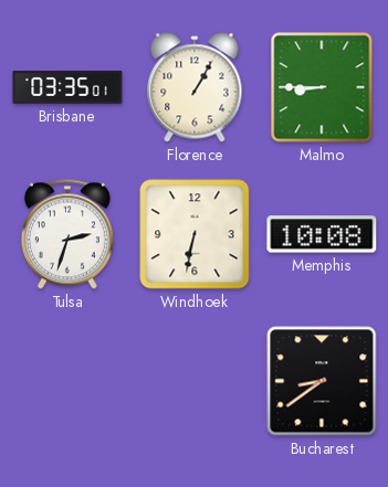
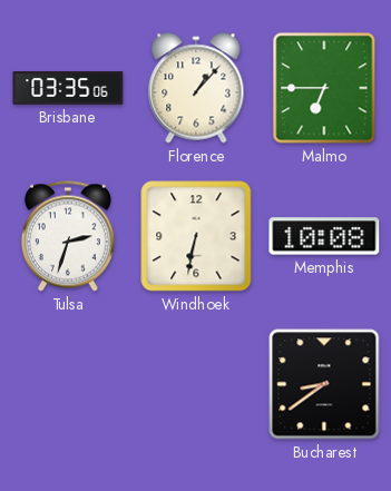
Brisbane: 03:35:01 -> 03:35:06
Florence: 1:05 -> 1:07
Malmo: 8:45 -> 6:45
